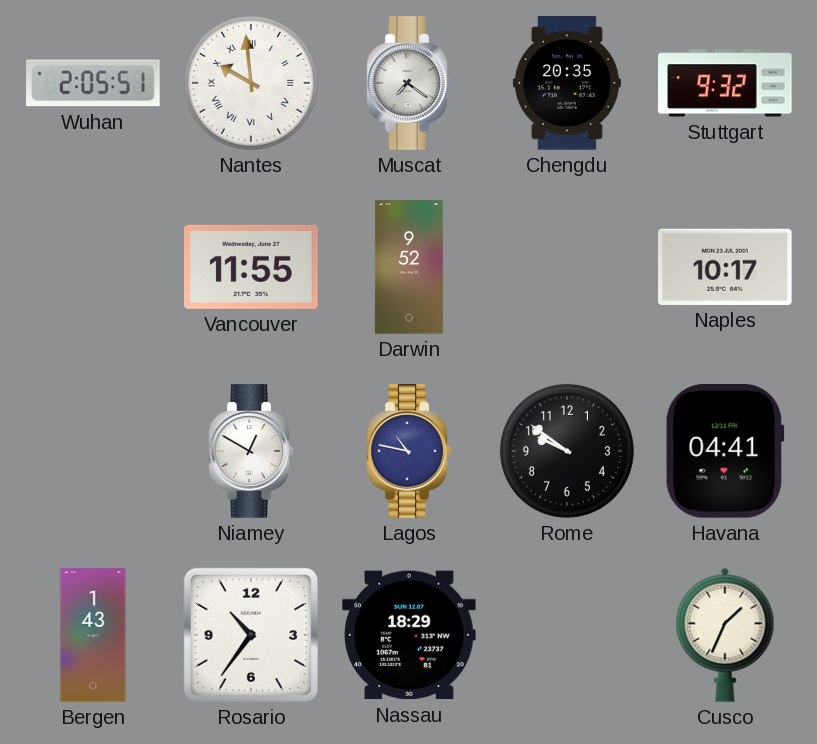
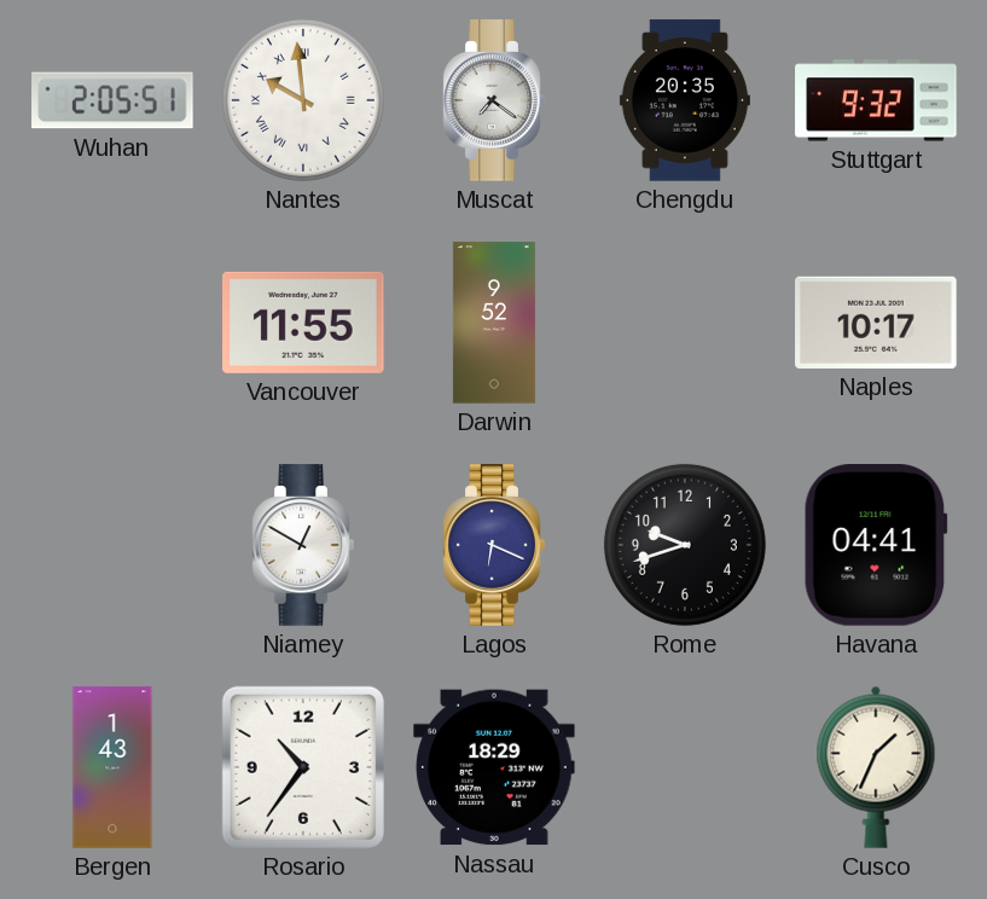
Lagos: 10:47 -> 6:19
Rome: 9:51 -> 9:42
